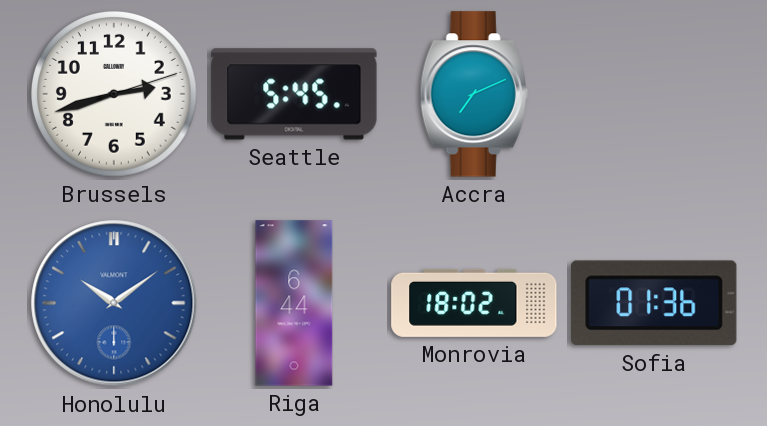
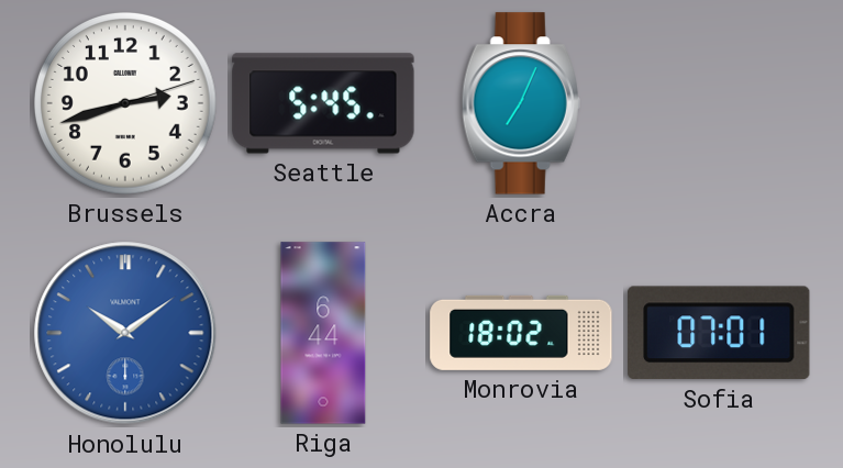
Accra: 7:11 -> 7:04
Sofia: 01:36 -> 07:01
